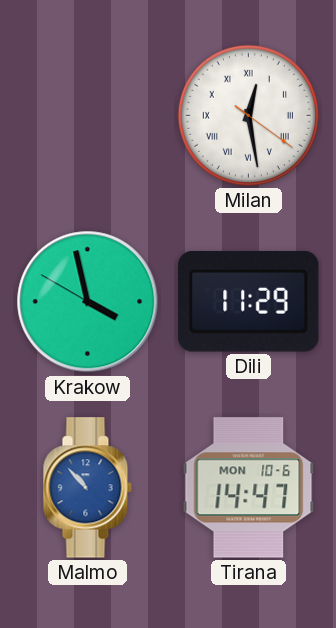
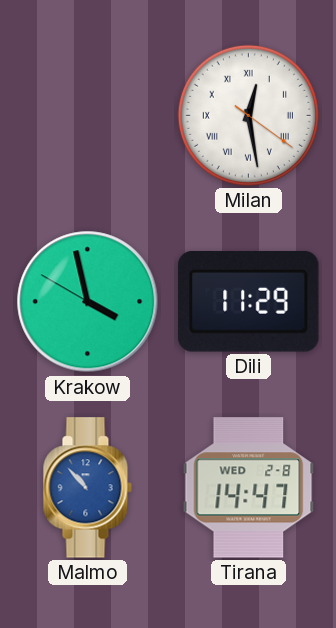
Tirana date: MON 10-6 -> WED 2-8
